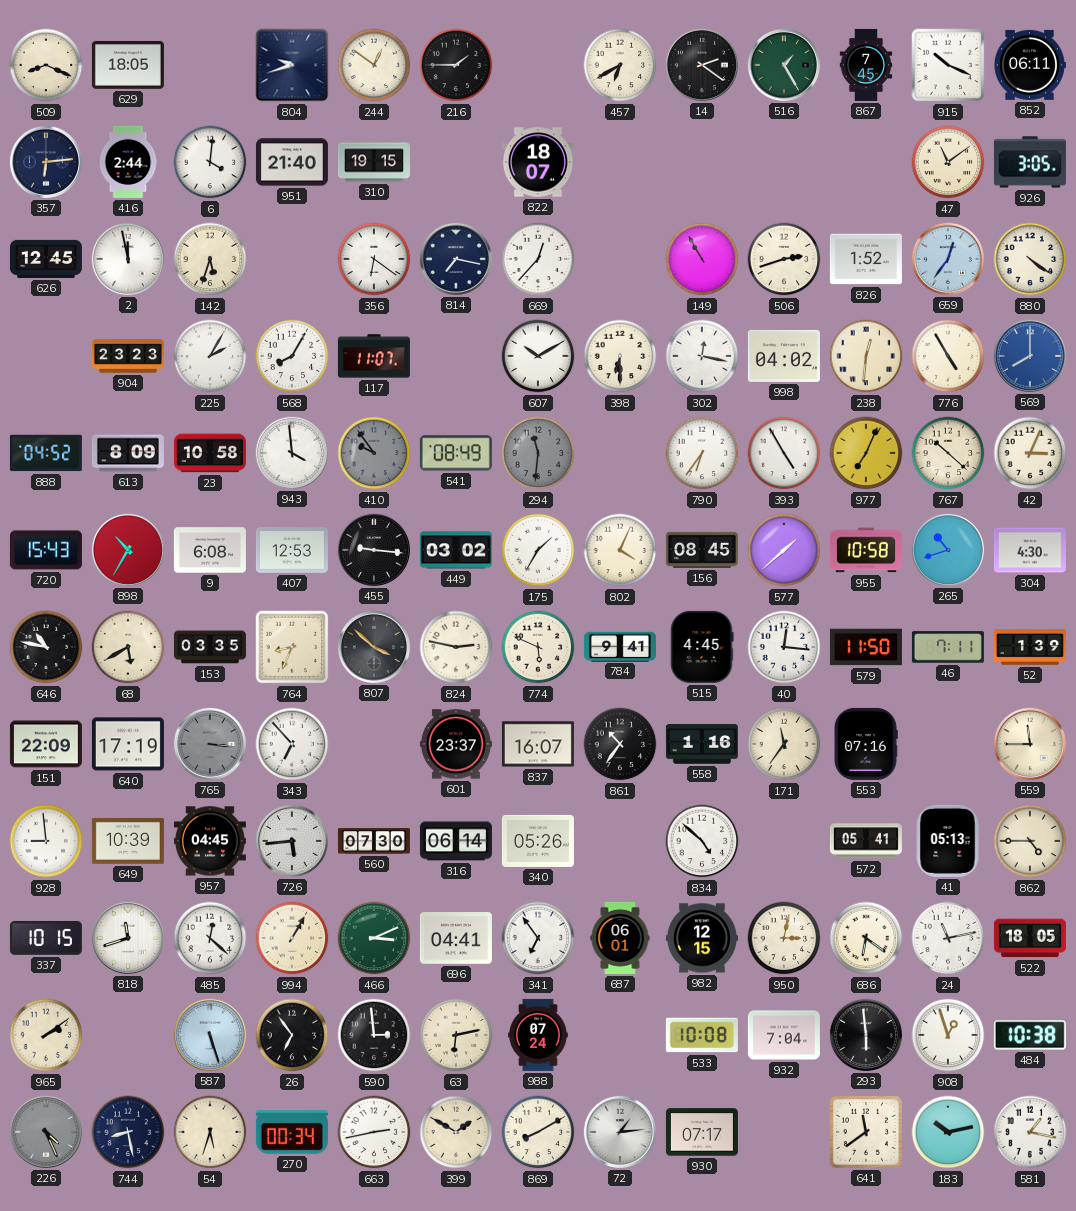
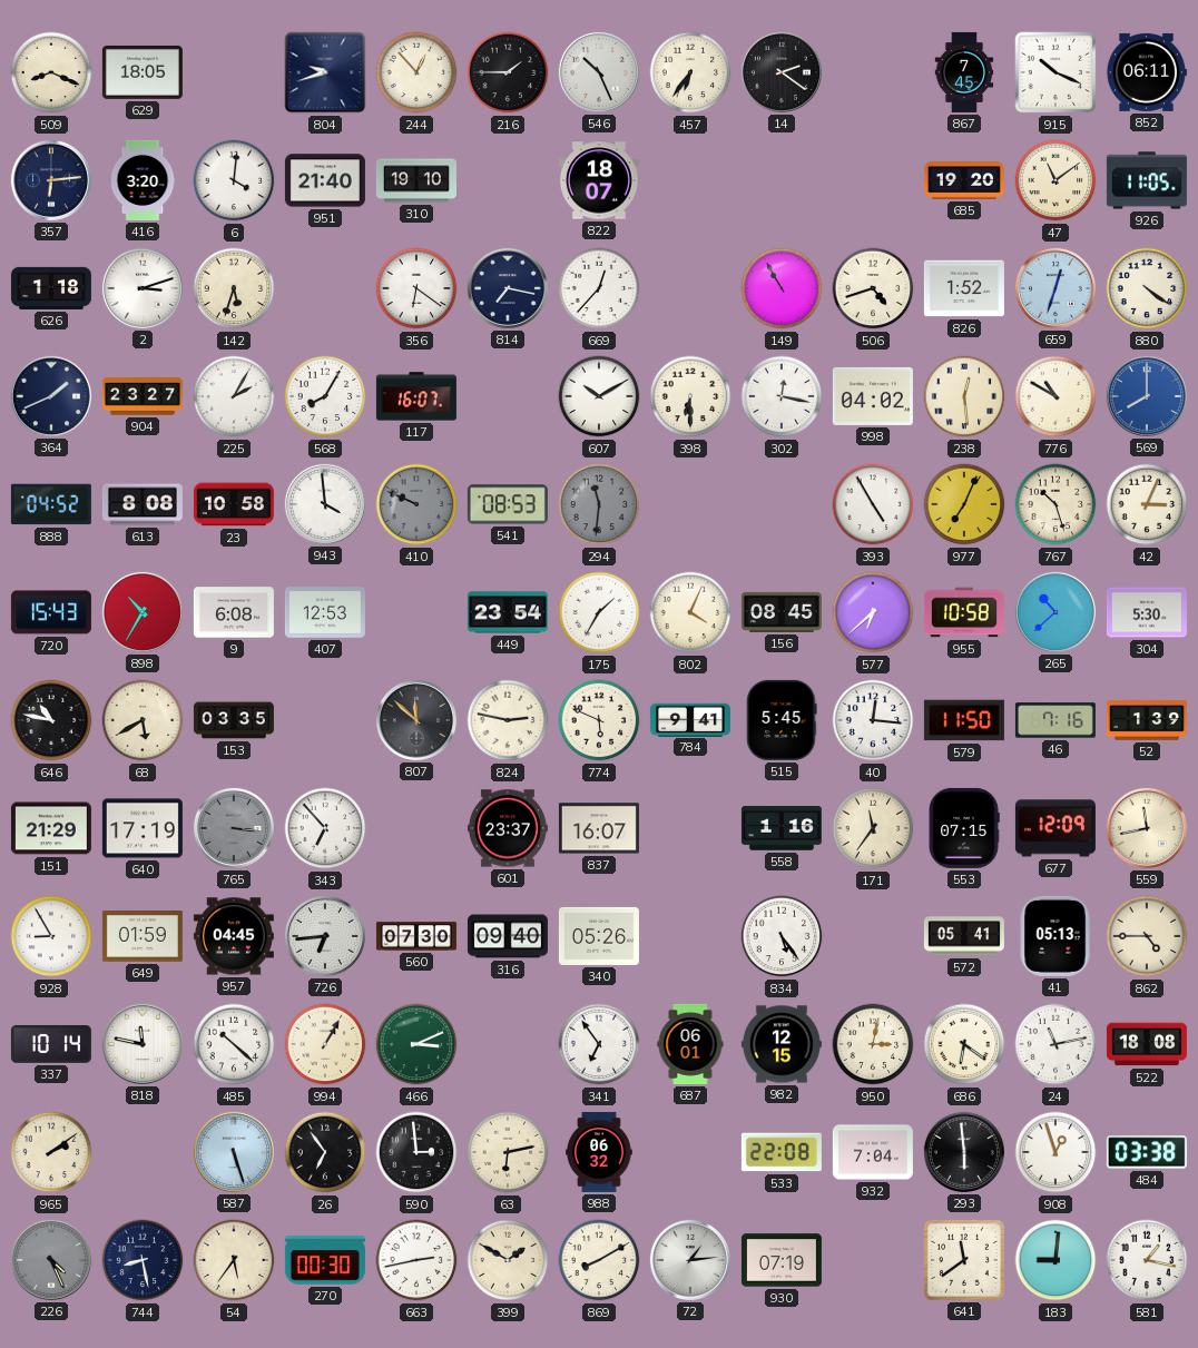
244: 12:51 -> 12:53
546: none -> 10:26
457: 6:40 -> 6:36
516: 1:25 -> none
416: 2:44 -> 3:20
310: 19:15 -> 19:10
685: none -> 19:20
926: 3:05 -> 11:05
626: 12:45 -> 1:18
2: 11:58 -> 3:12
506: 2:42 -> 4:42
659: 12:36 -> 12:33
364: none -> 1:41
904: 23:23 -> 23:27
117: 11:07 -> 16:07
238: 12:31 -> 12:29
776: 4:55 -> 10:50
613: 8:09 -> 8:08
410: 9:54 -> 9:49
541: 08:49 -> 08:53
790: 6:36 -> none
767: 10:22 -> 10:27
455: 9:16 -> none
449: 03:02 -> 23:54
577: 1:38 -> 6:38
265: 10:42 -> 10:38
304: 4:30 -> 5:30
764: 8:34 -> none
807: 3:52 -> 11:52
515: 4:45 -> 5:45
46: 7:11 -> 7:16
151: 22:09 -> 21:29
861: 10:36 -> none
553: 07:16 -> 07:15
677: none -> 12:09
559: 11:45 -> 11:43
928: 8:59 -> 8:55
649: 10:39 -> 01:59
726: 5:44 -> 6:44
316: 06:14 -> 09:40
834: 4:52 -> 5:24
337: 10:15 -> 10:14
818: 11:42 -> 11:47
485: 12:22 -> 10:22
696: 04:41 -> none
522: 18:05 -> 18:08
988: 07:24 -> 06:32
533: 10:08 -> 22:08
484: 10:38 -> 03:38
54: 5:33 -> 5:36
270: 00:34 -> 00:30
930: 07:17 -> 07:19
183: 10:13 -> 9:01
